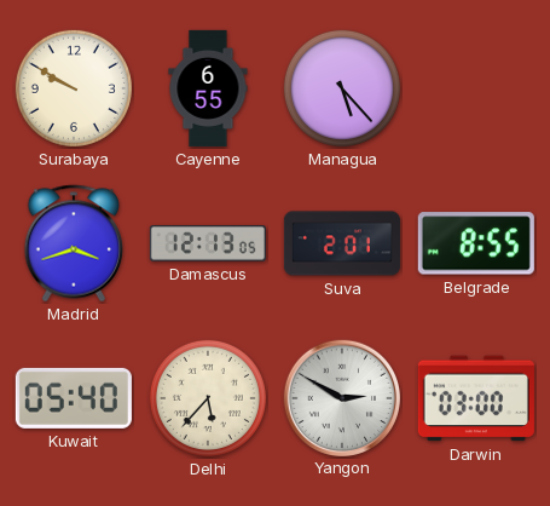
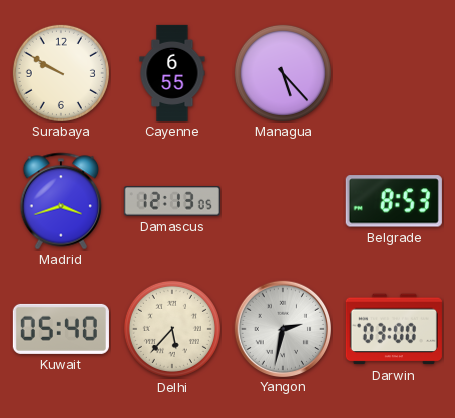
Suva: 2:01 -> none
Belgrade: 8:55 -> 8:53
Yangon: 2:50 -> 2:32
